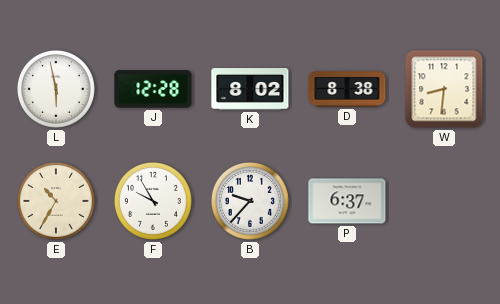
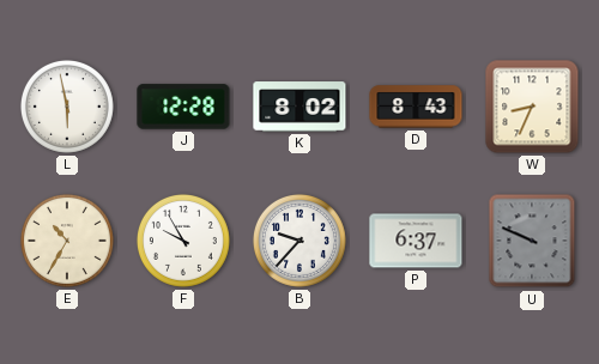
D: 8:38 -> 8:43
W: 8:31 -> 8:34
U: none -> 9:49
